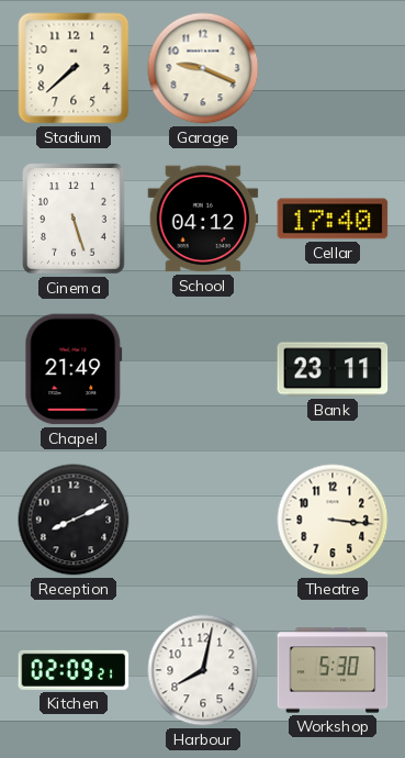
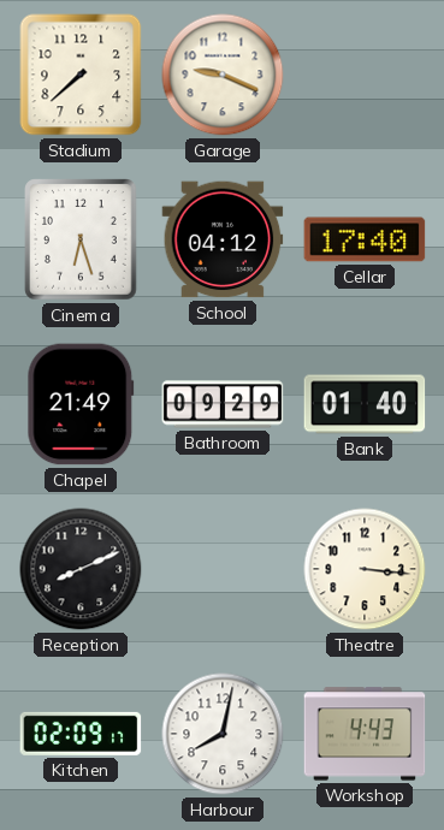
Cinema: 5:27 -> 6:27
Bathroom: none -> 09:29
Bank: 23:11 -> 01:40
Kitchen: 02:09:21 -> 02:09:17
Workshop: 5:30 -> 4:43
